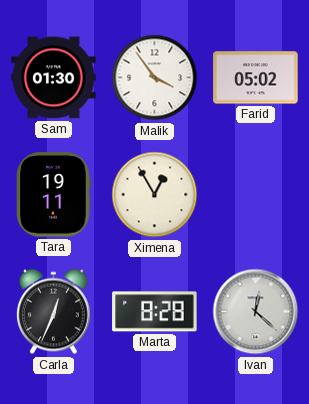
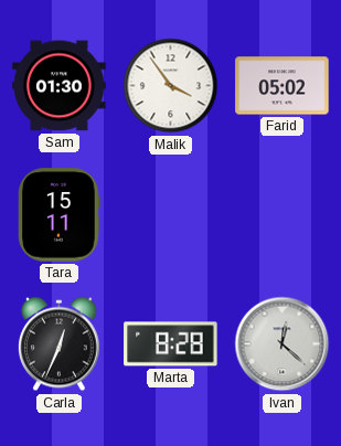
Tara: 19:11 -> 15:11
Ximena: 12:55 -> none
